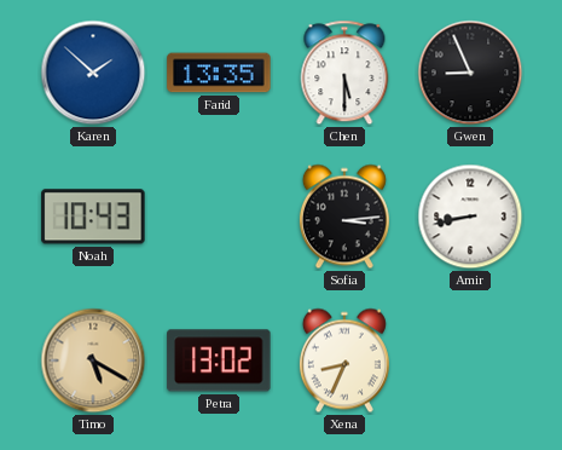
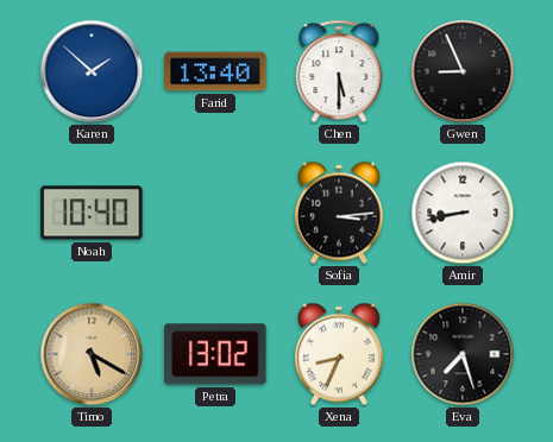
Farid: 13:35 -> 13:40
Noah: 10:43 -> 10:40
Eva: none -> 7:27
